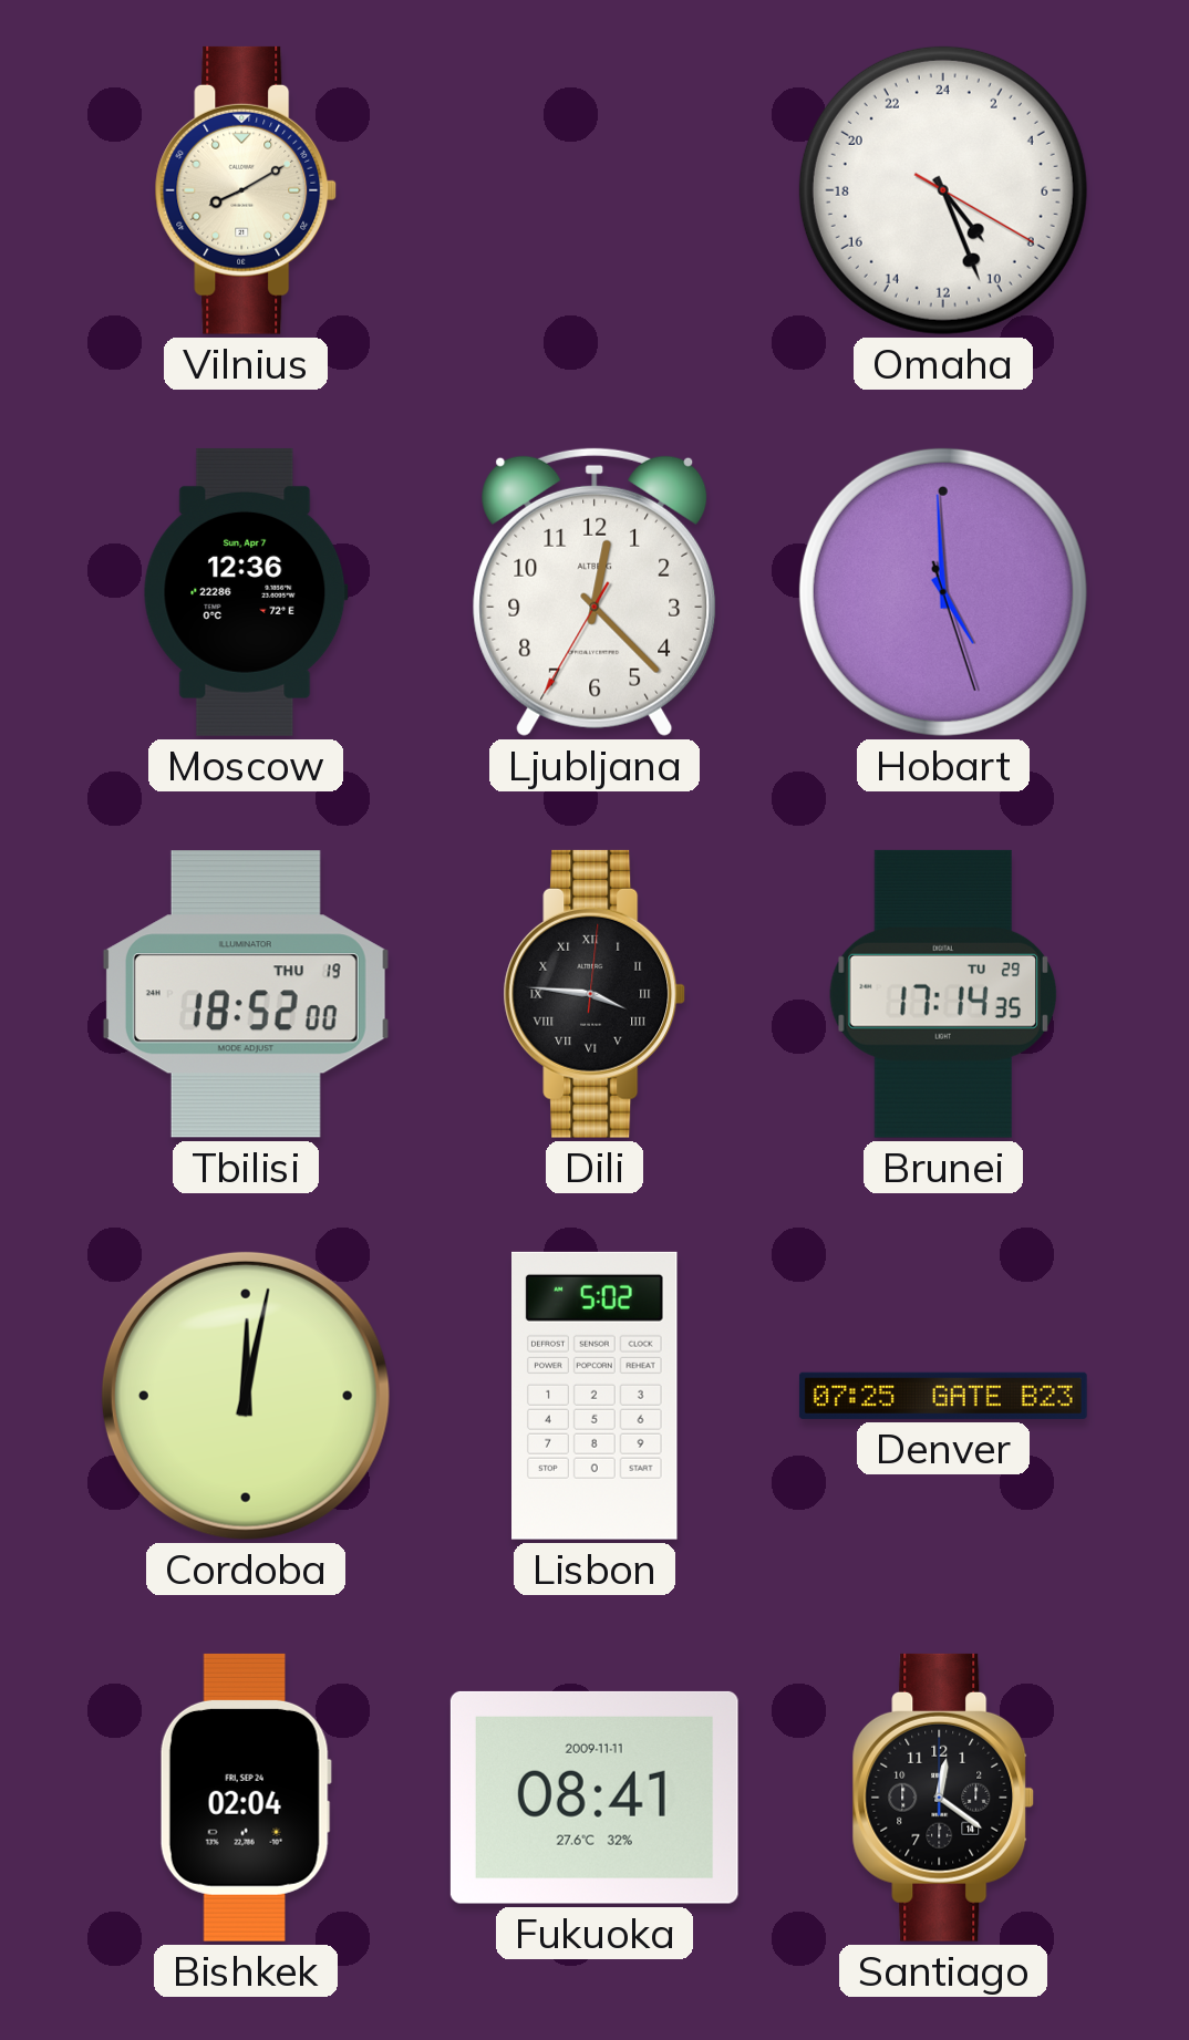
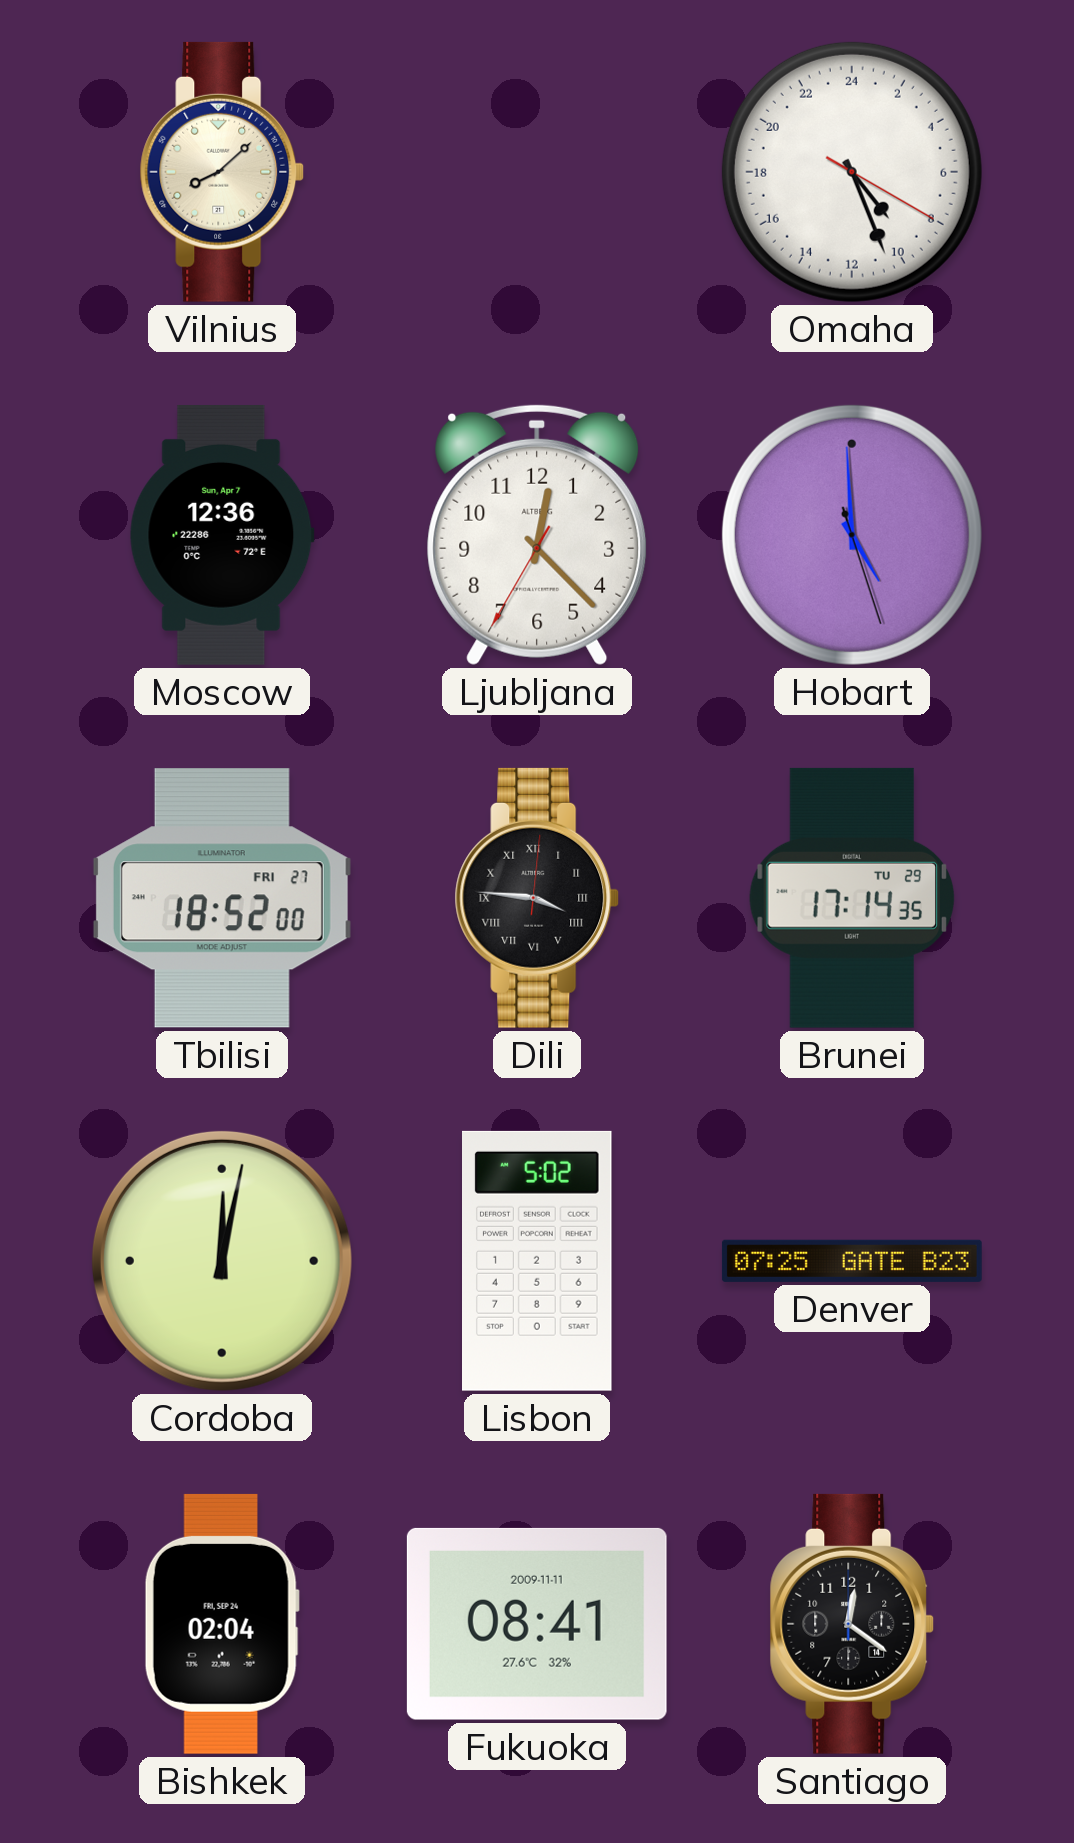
Vilnius: 8:10 -> 8:08
Tbilisi date: THU 19 -> FRI 27
